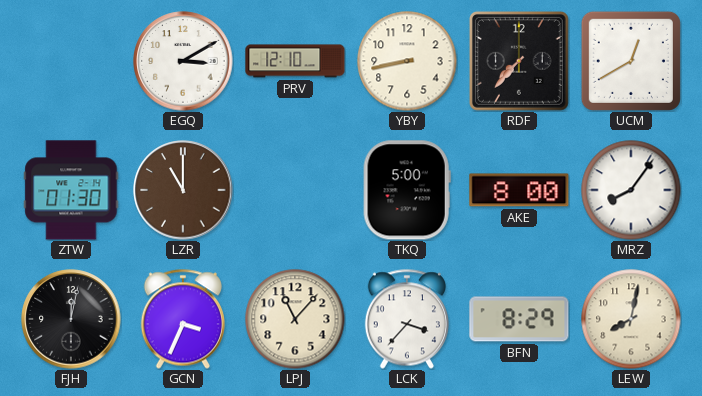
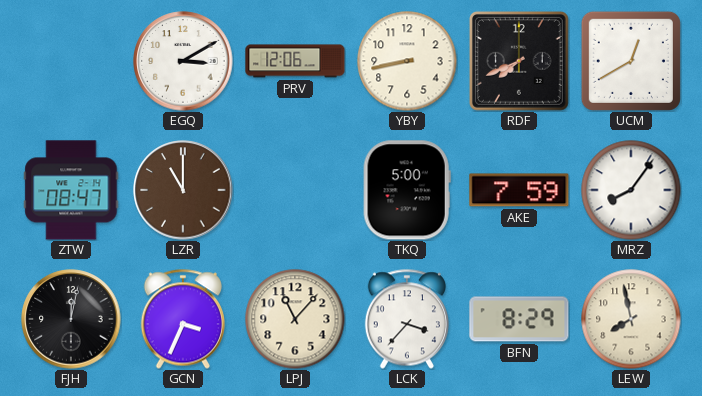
PRV: 12:10 -> 12:06
RDF: 7:37 -> 7:41
ZTW: 01:30 -> 08:47
AKE: 8:00 -> 7:59
LEW: 8:02 -> 7:58
